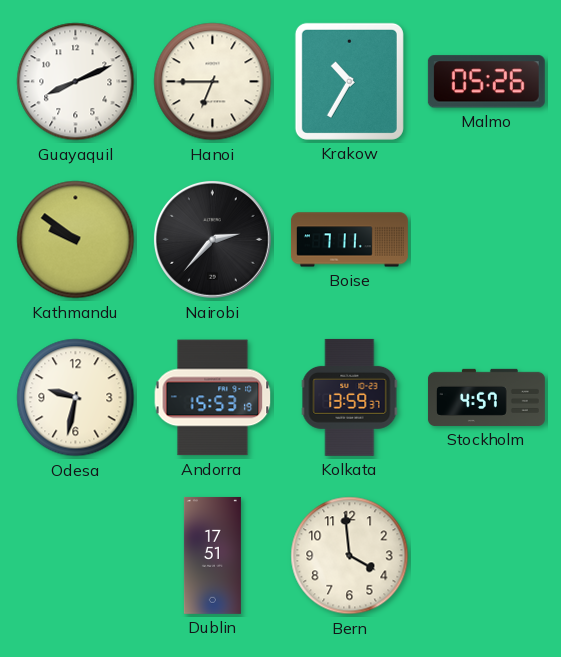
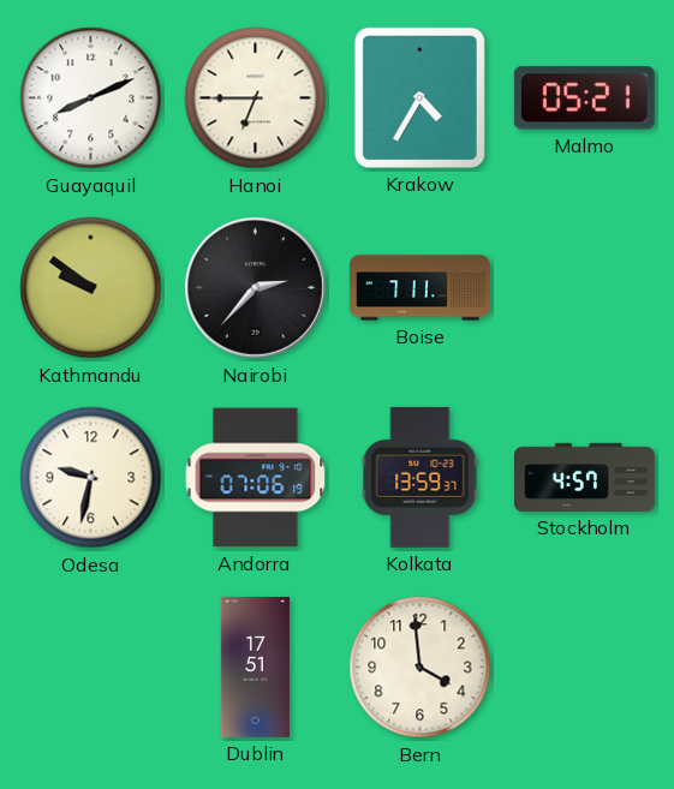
Krakow: 10:35 -> 4:35
Malmo: 05:26 -> 05:21
Andorra: 15:53 -> 07:06
